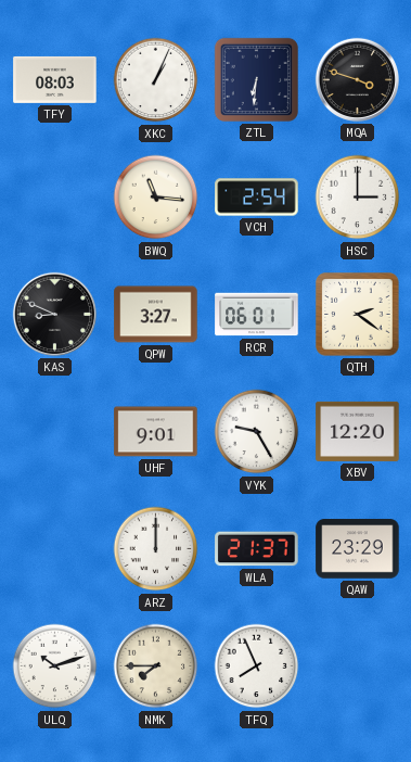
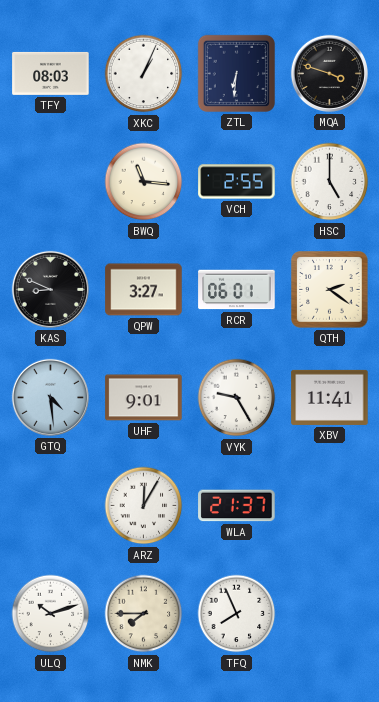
VCH: 2:54 -> 2:55
HSC: 3:00 -> 5:00
GTQ: none -> 4:29
XBV: 12:20 -> 11:41
ARZ: 12:00 -> 12:05
QAW: 23:29 -> none
